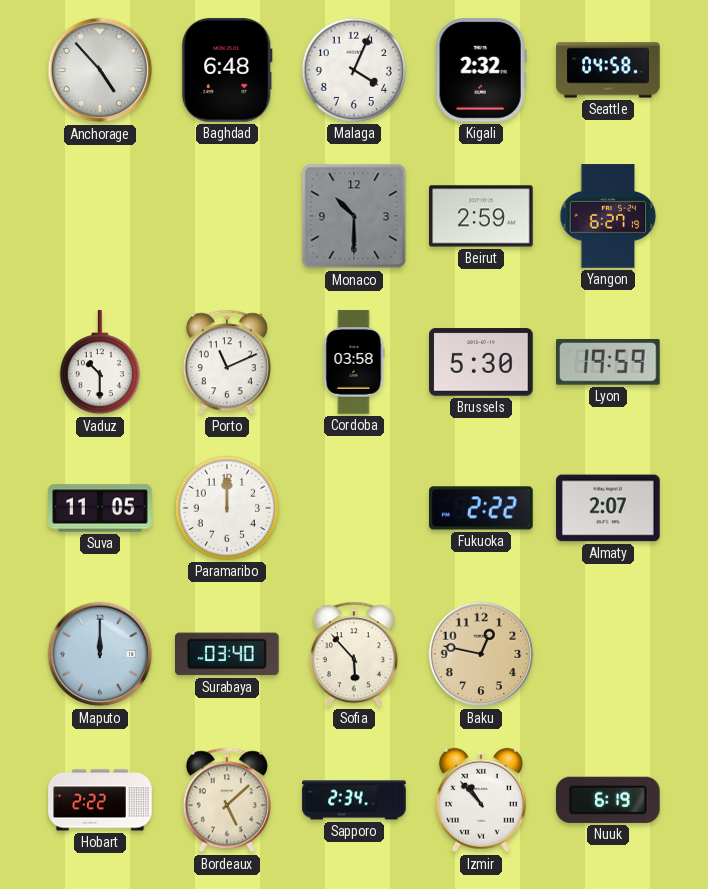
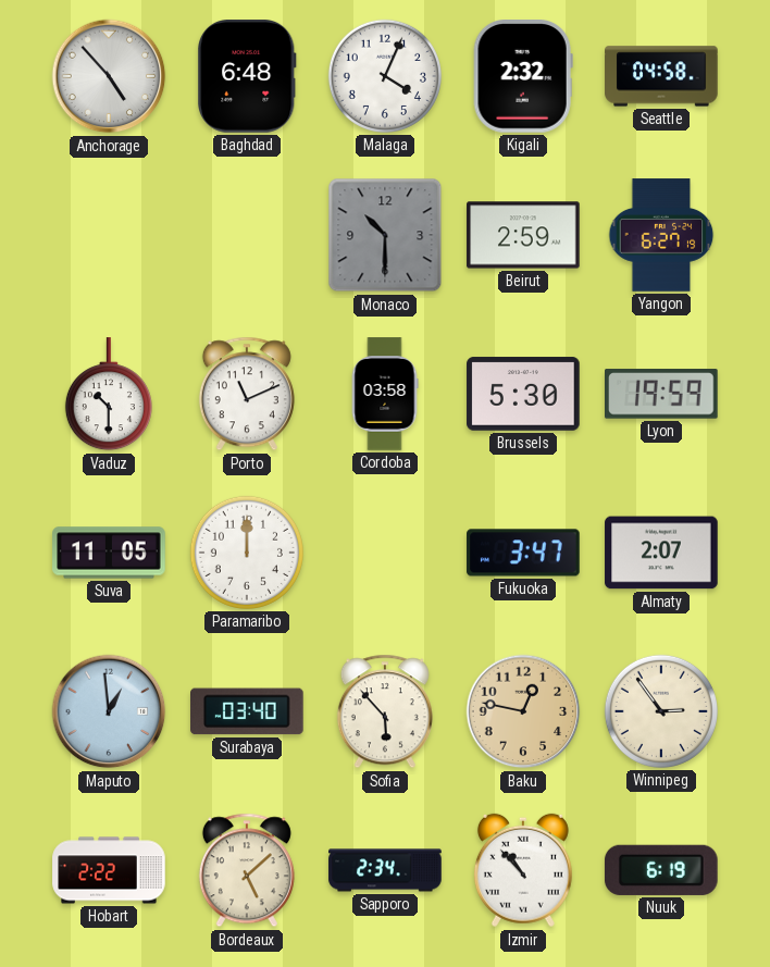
Fukuoka: 2:22 -> 3:47
Maputo: 12:00 -> 12:59
Winnipeg: none -> 2:54
